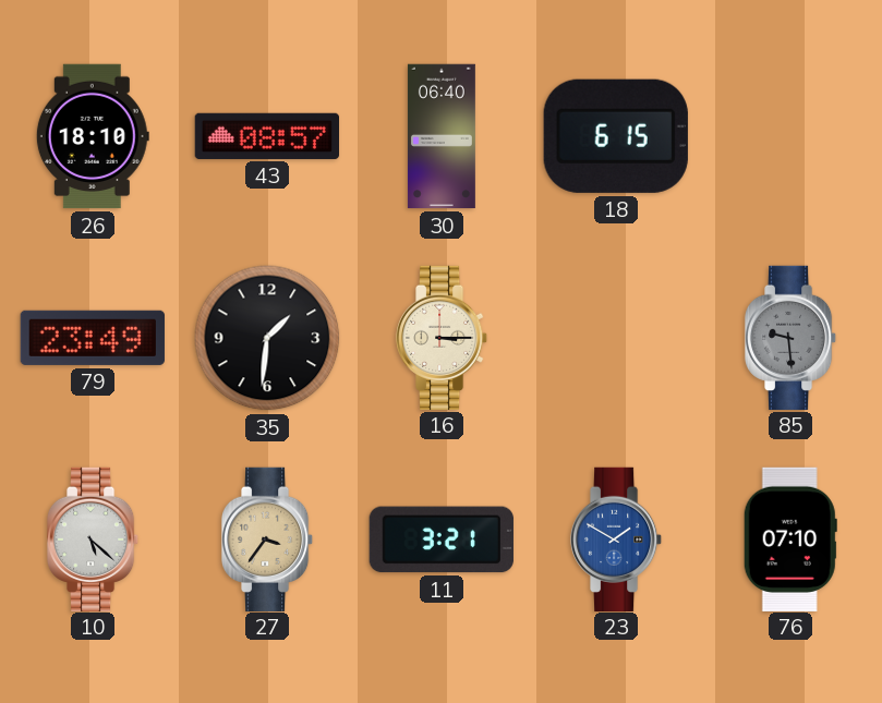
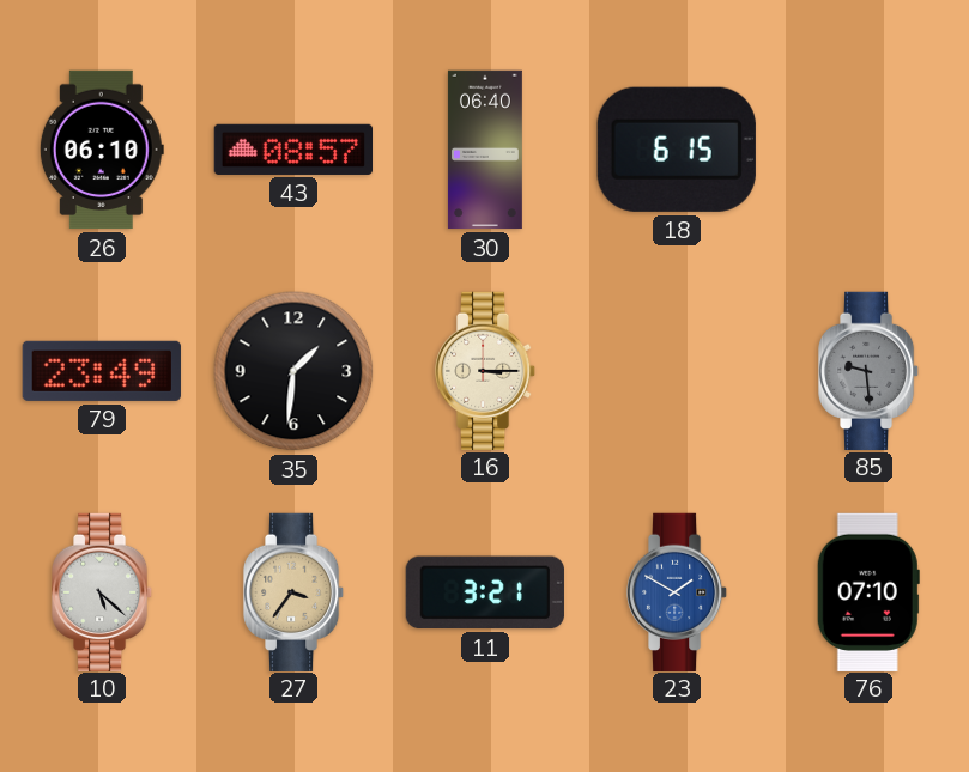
26: 18:10 -> 06:10
